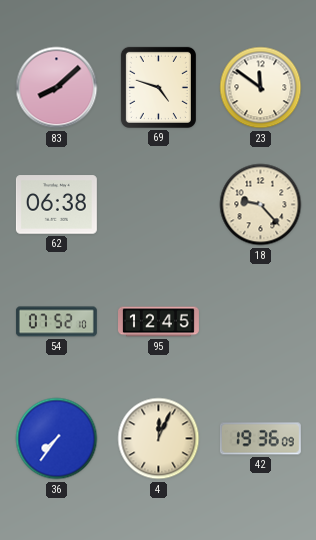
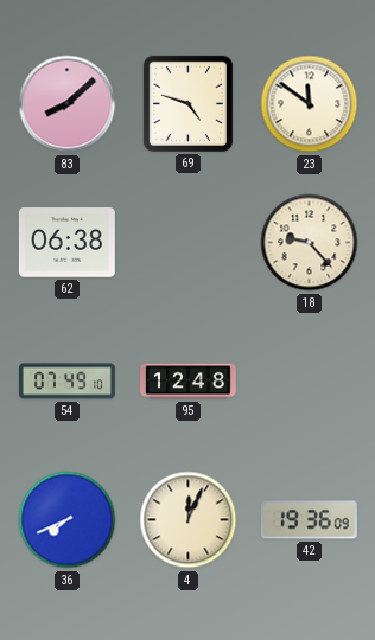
54: 07:52 -> 07:49
95: 12:45 -> 12:48
36: 7:36 -> 7:41
